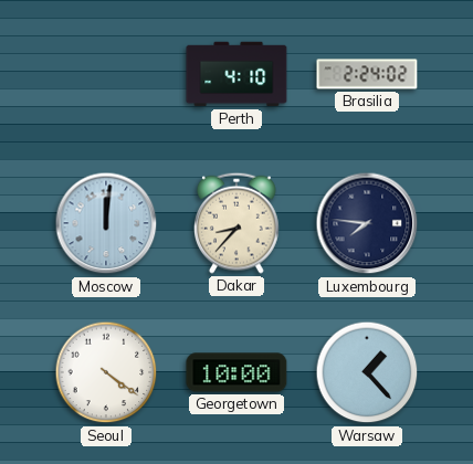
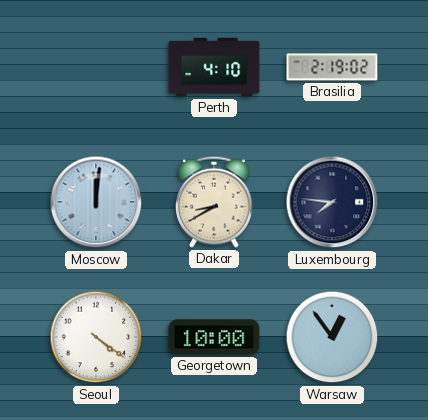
Brasilia: 2:24 -> 2:19
Dakar: 8:37 -> 8:40
Warsaw: 1:23 -> 12:54
